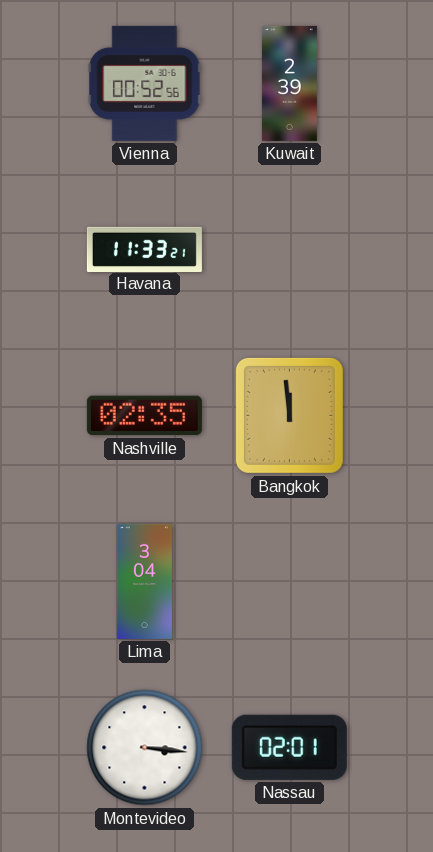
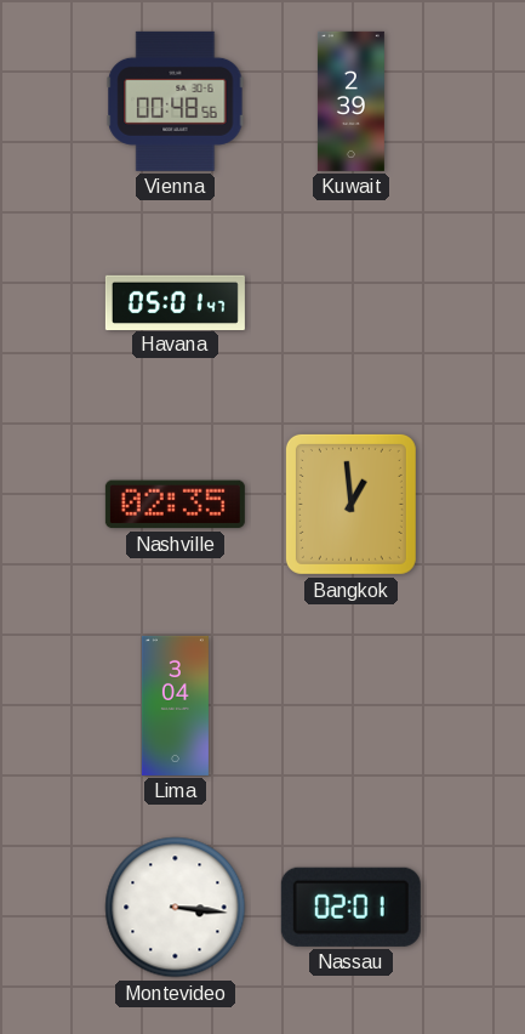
Vienna: 00:52 -> 00:48
Havana: 11:33 -> 05:01
Bangkok: 11:59 -> 12:59
